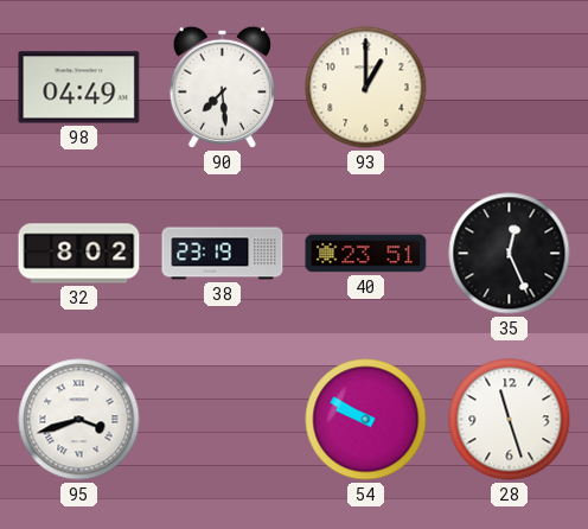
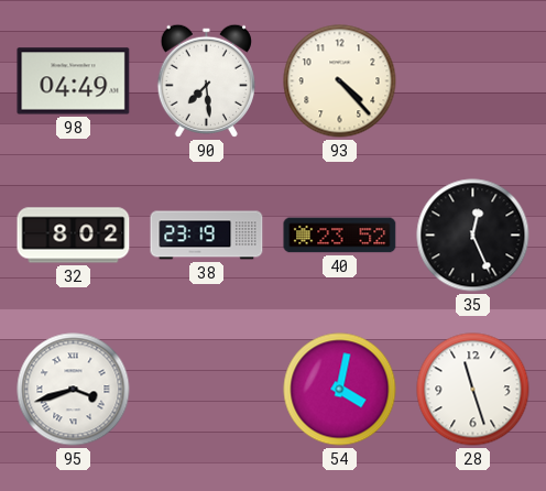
93: 1:00 -> 4:23
40: 23:51 -> 23:52
54: 9:50 -> 4:02
